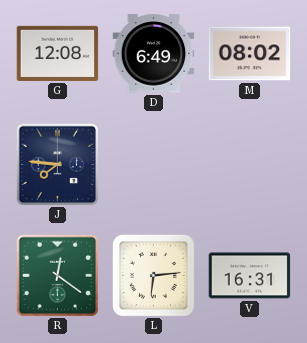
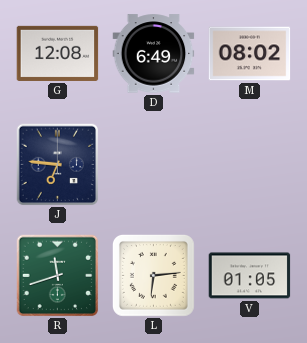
J: 7:46 -> 6:46
R: 12:21 -> 11:42
V: 16:31 -> 01:05
